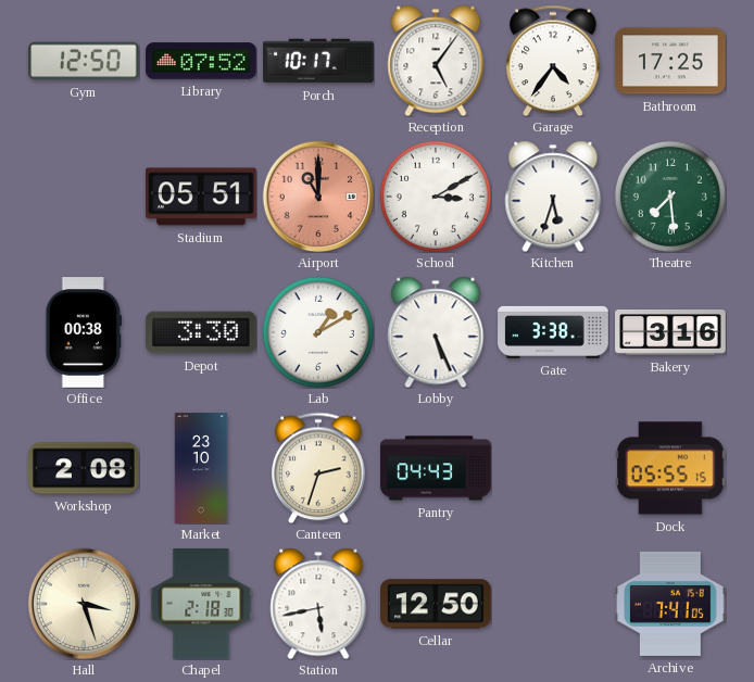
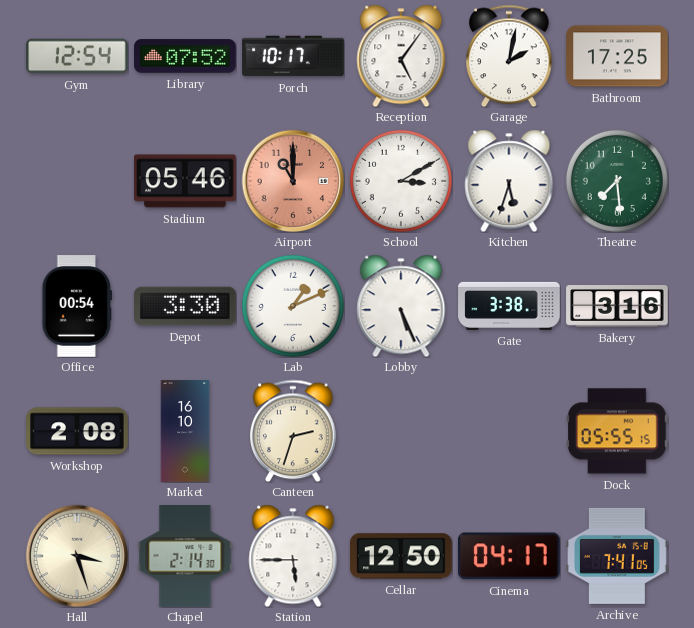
Gym: 12:50 -> 12:54
Garage: 4:36 -> 2:02
Stadium: 05:51 -> 05:46
Office: 00:38 -> 00:54
Lab: 1:10 -> 1:11
Market: 23:10 -> 16:10
Pantry: 04:43 -> none
Chapel: 2:18 -> 2:14
Station: 5:43 -> 5:45
Cinema: none -> 04:17
